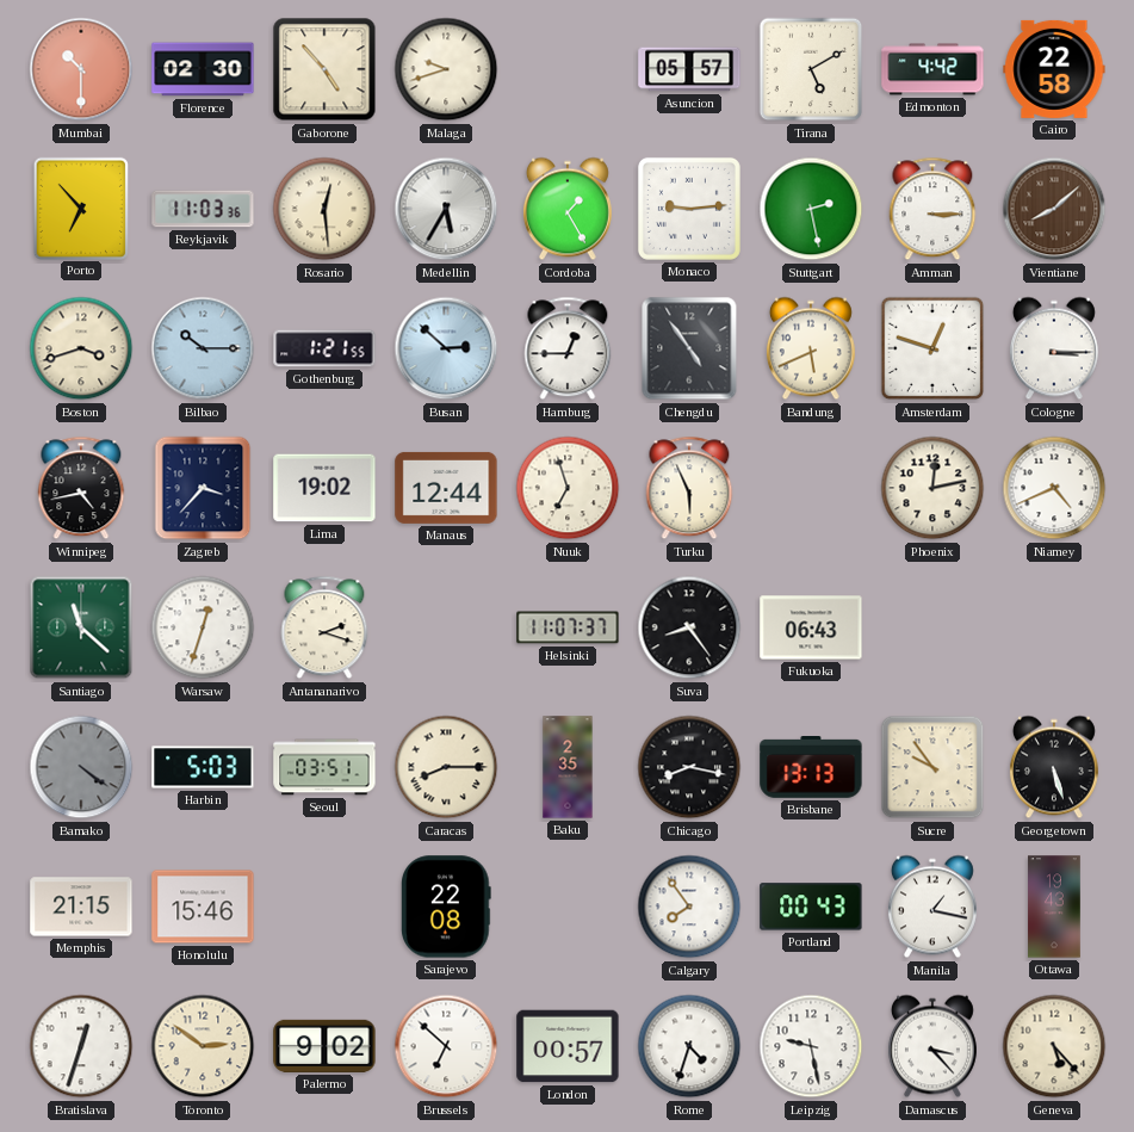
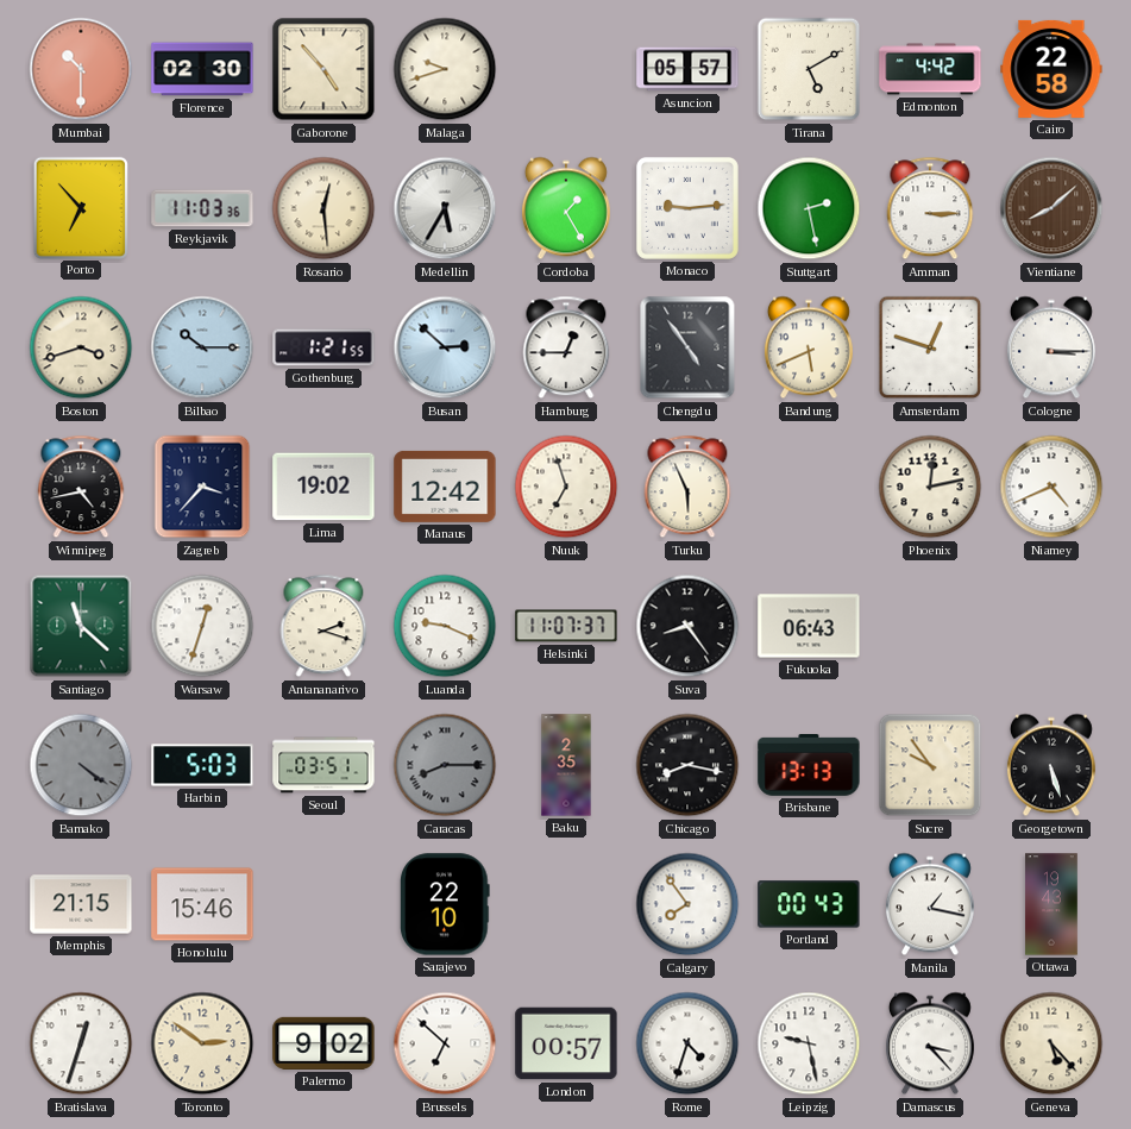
Manaus: 12:44 -> 12:42
Luanda: none -> 9:19
Caracas dial: cream -> grey
Sarajevo: 22:08 -> 22:10
